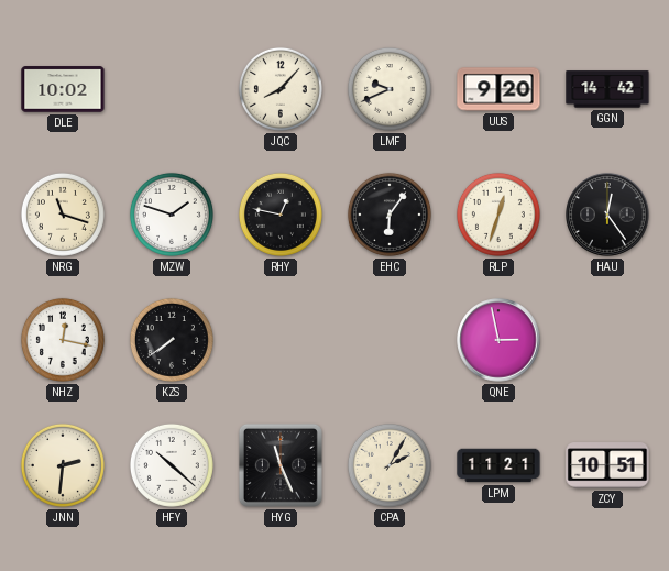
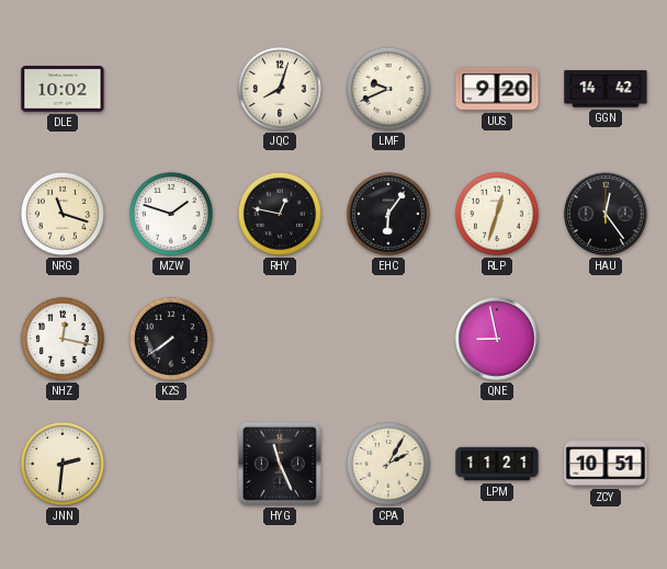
JQC: 8:07 -> 8:03
QNE: 2:58 -> 8:58
HFY: 10:22 -> none
